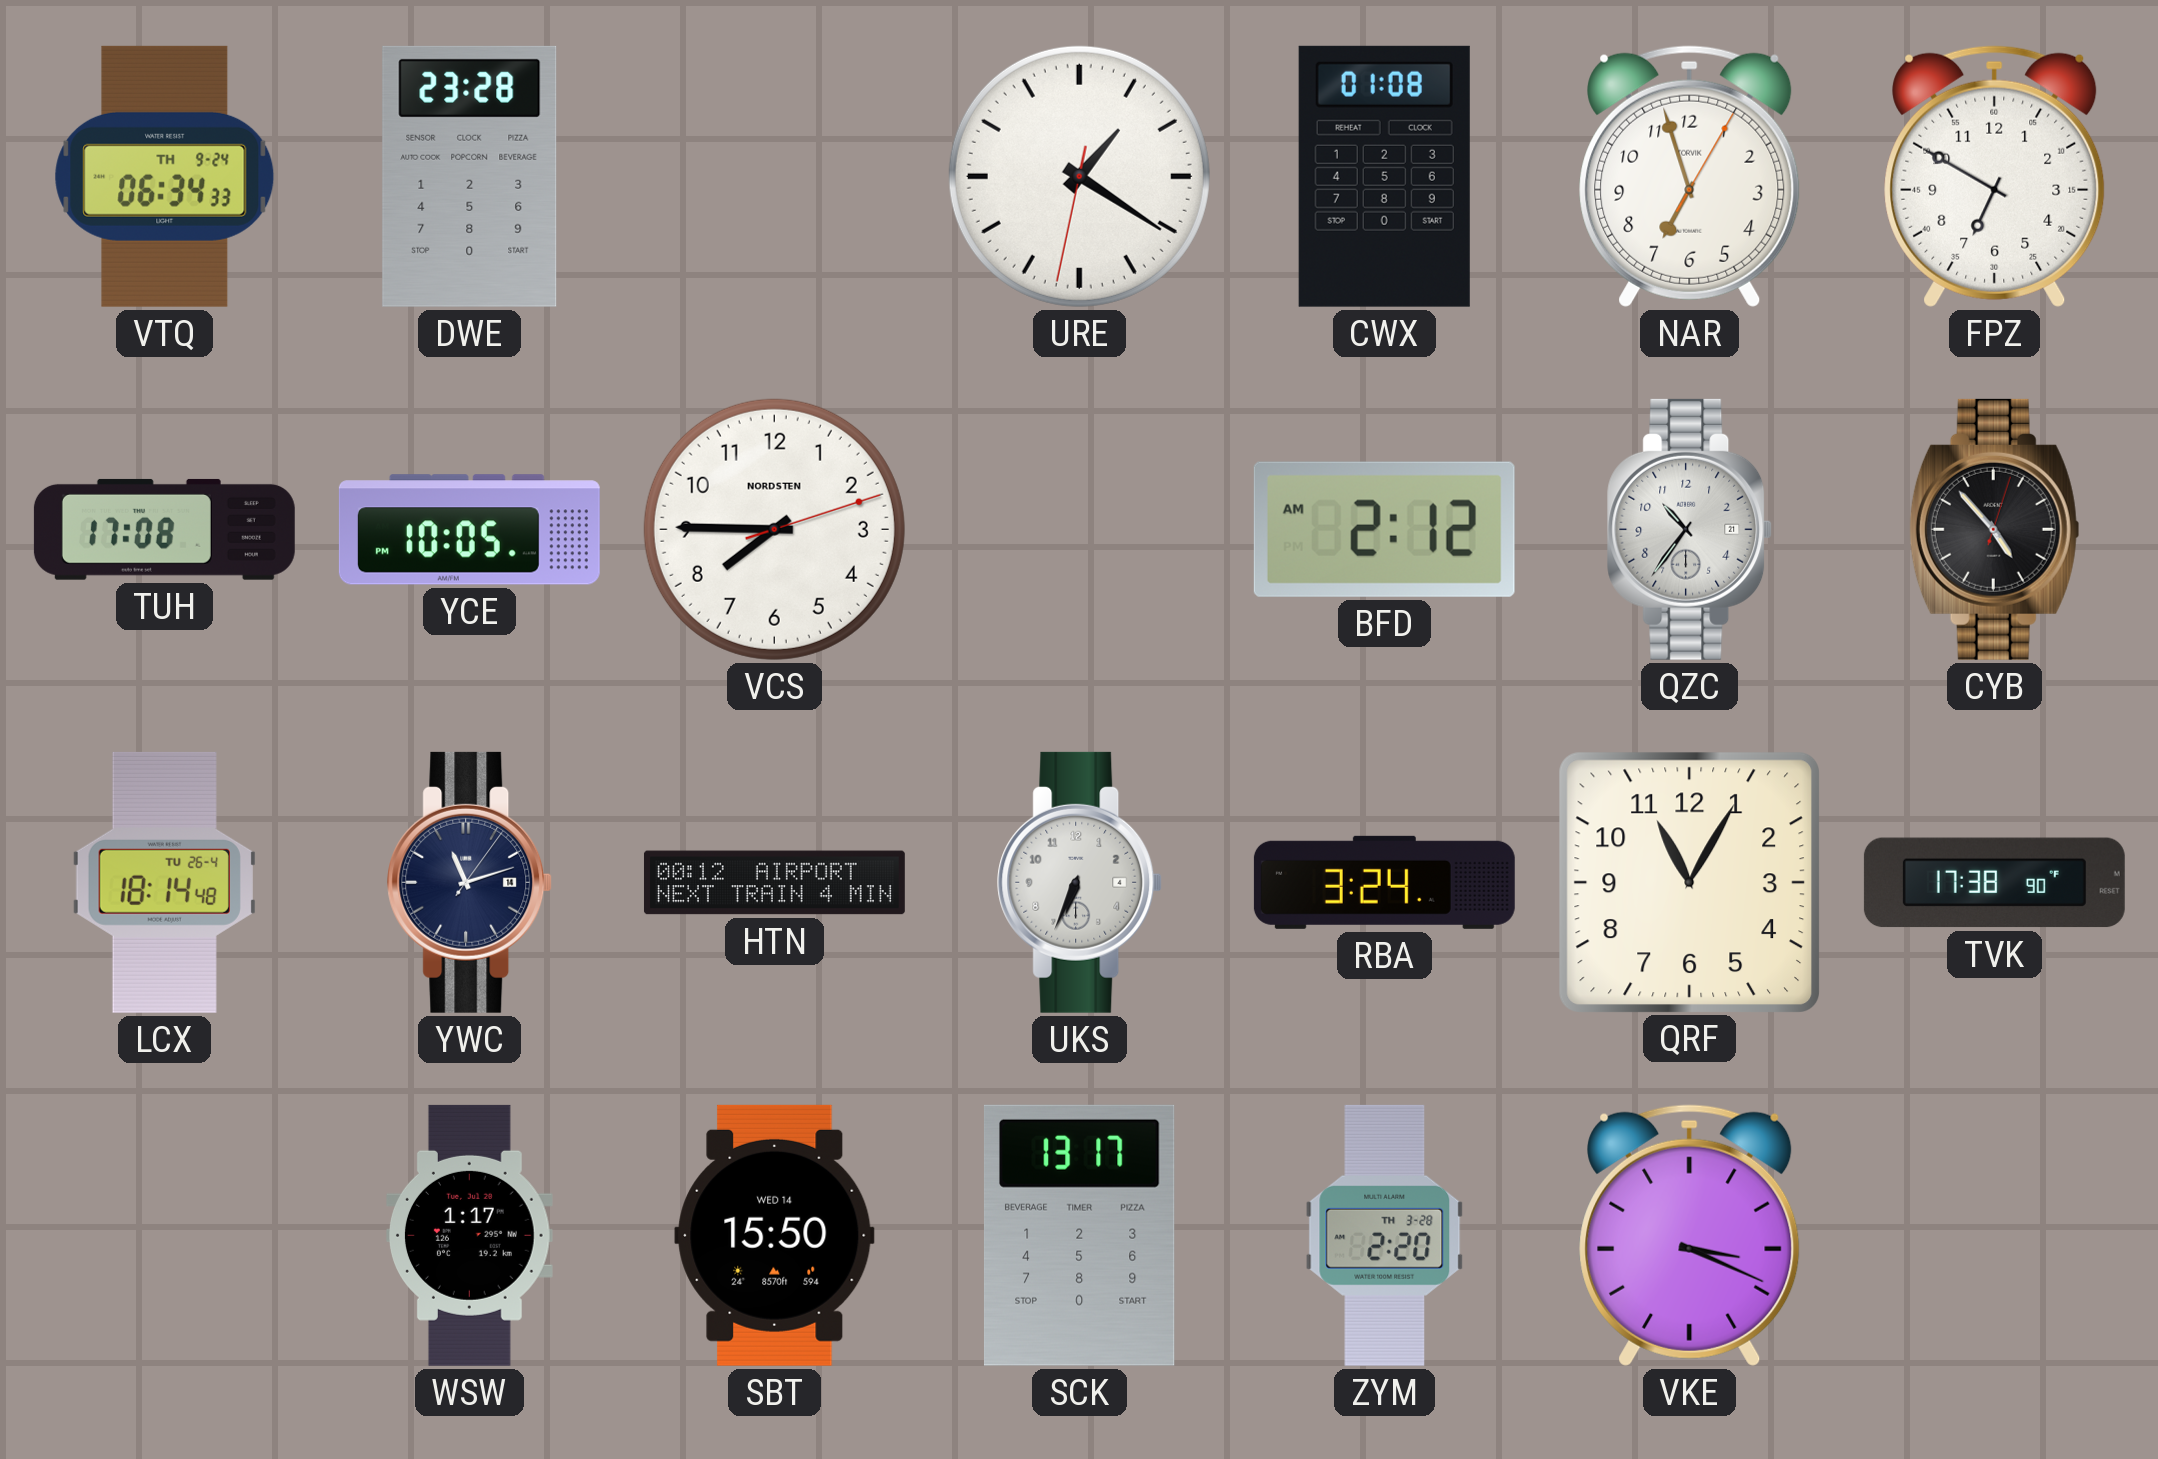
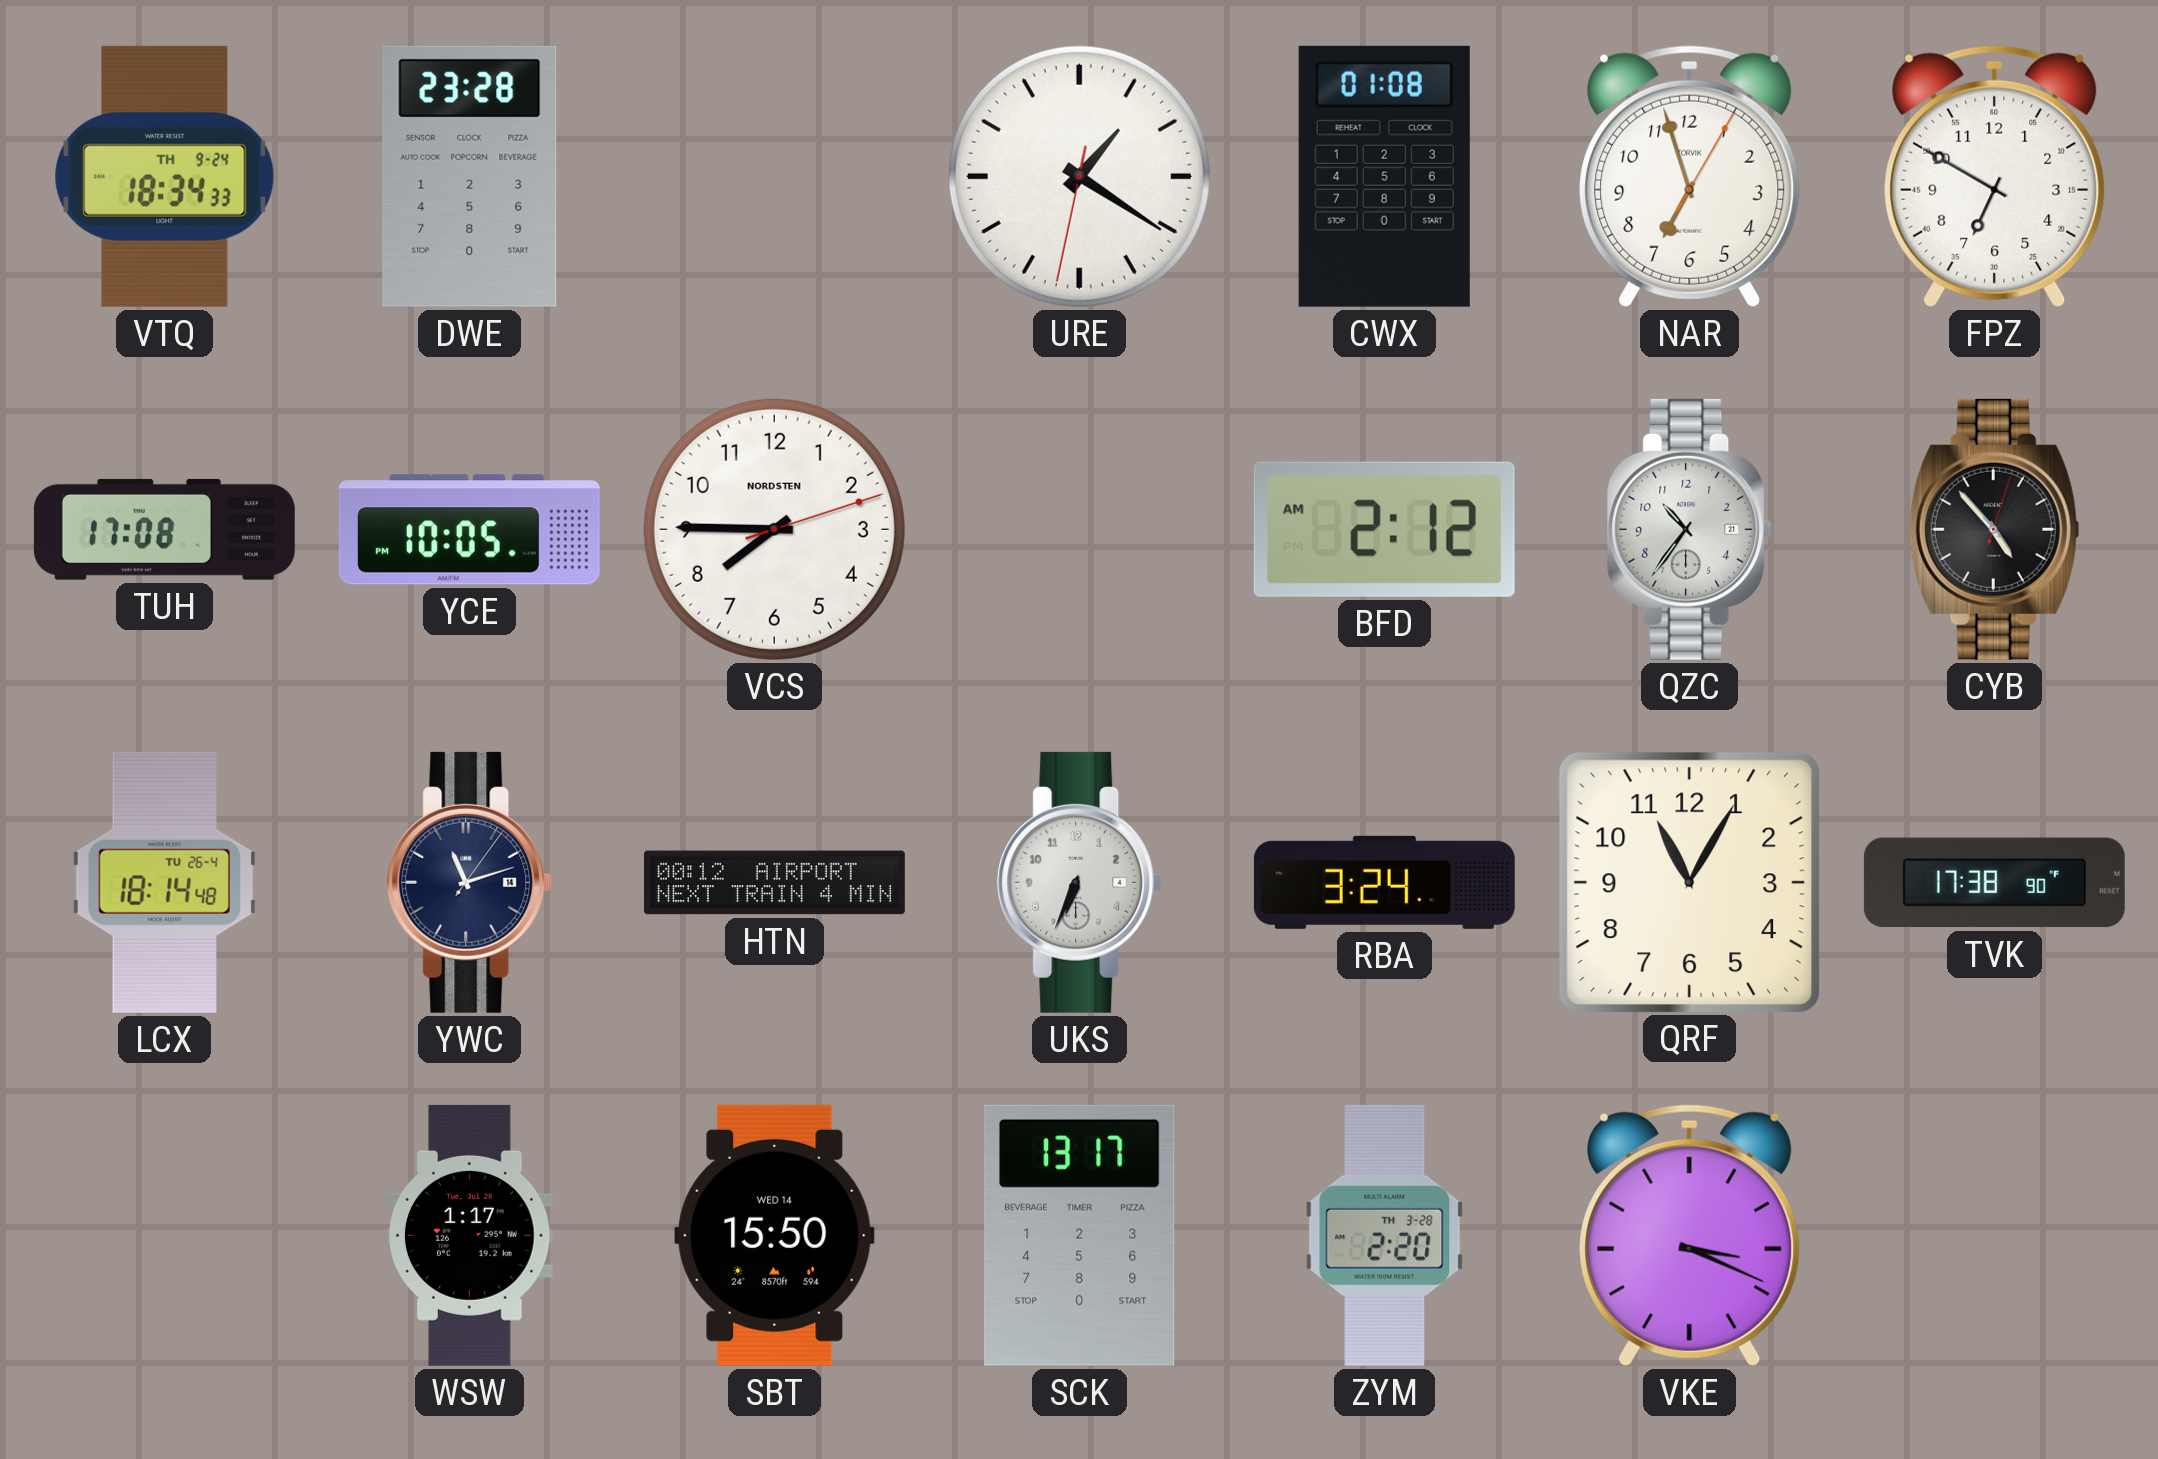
VTQ: 06:34 -> 18:34
